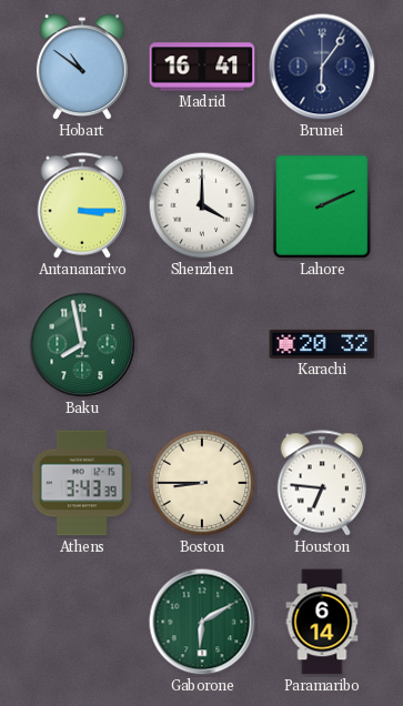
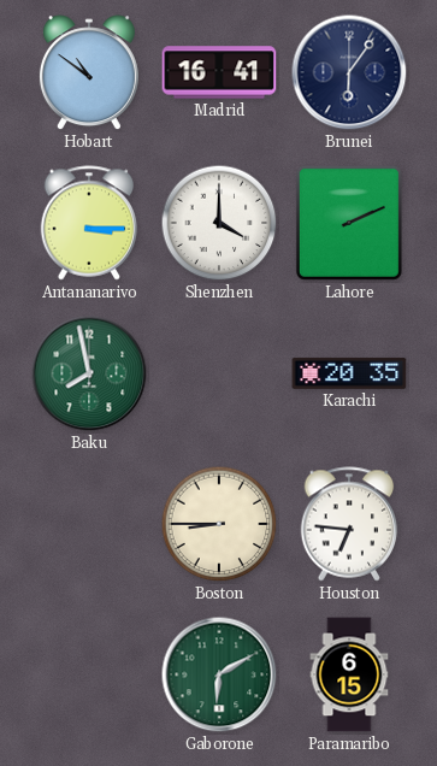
Karachi: 20:32 -> 20:35
Athens: 3:43 -> none
Paramaribo: 6:14 -> 6:15
